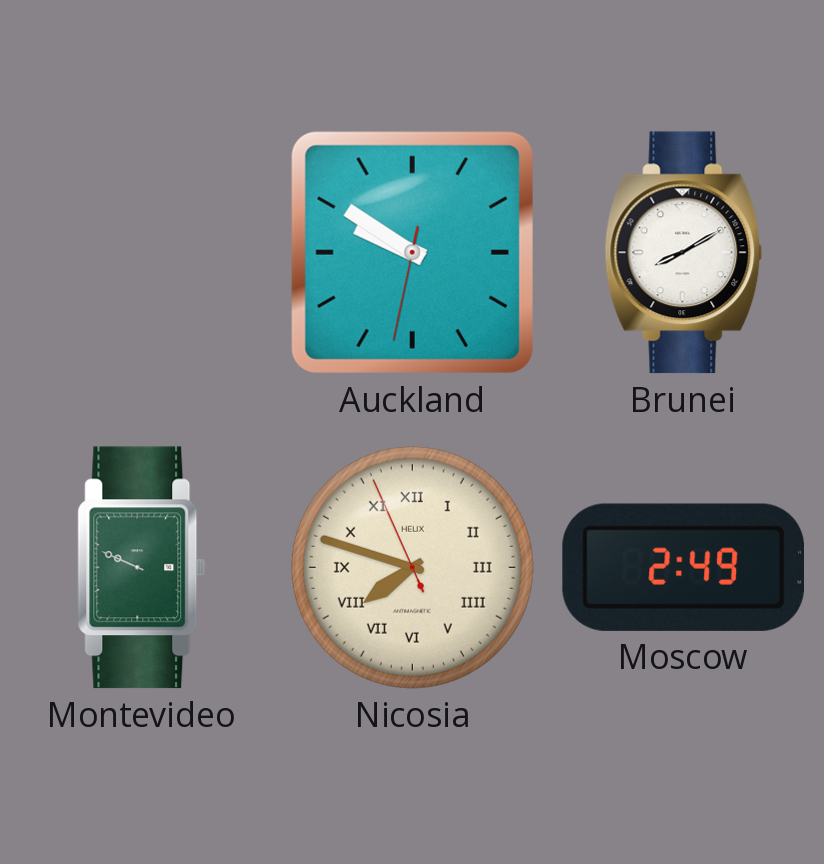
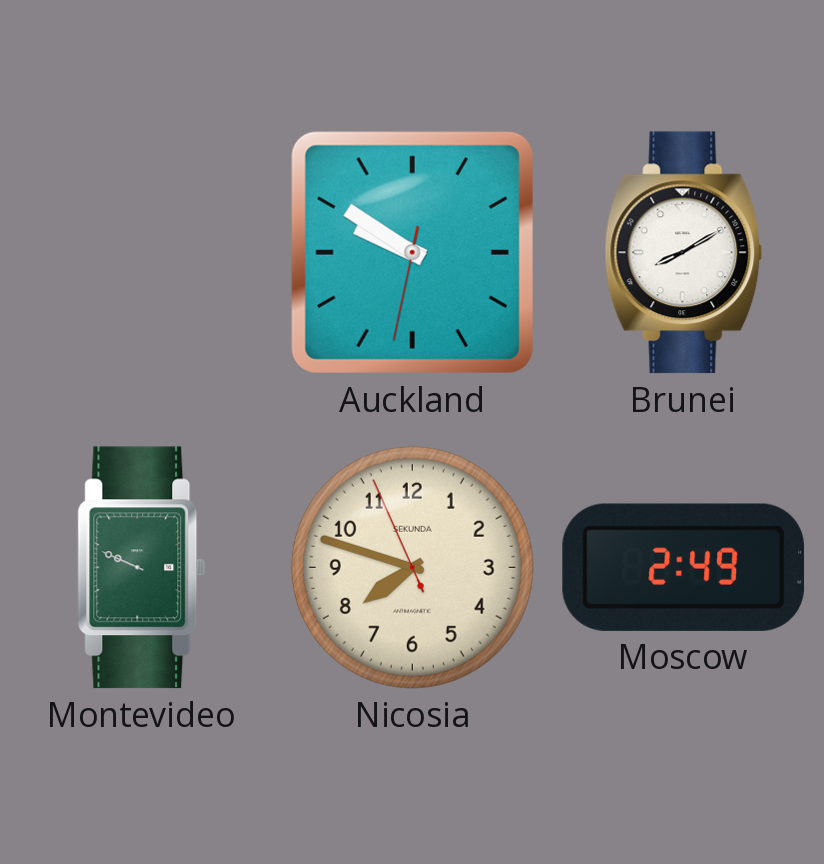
Nicosia numerals: Roman -> Arabic
Nicosia brand: HELIX -> SEKUNDA
